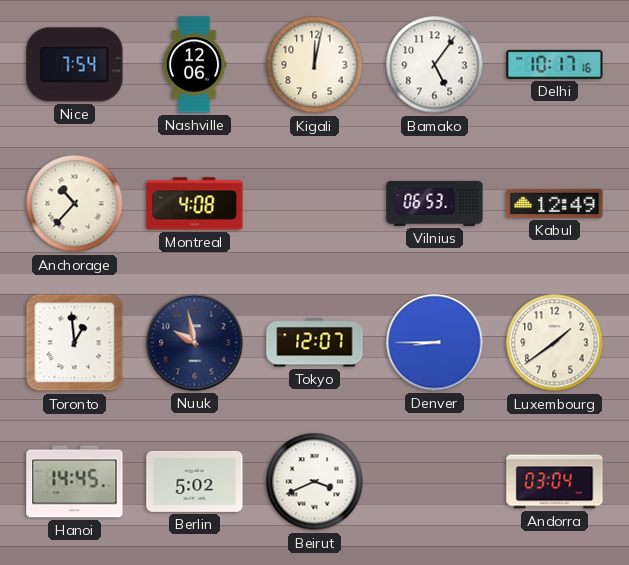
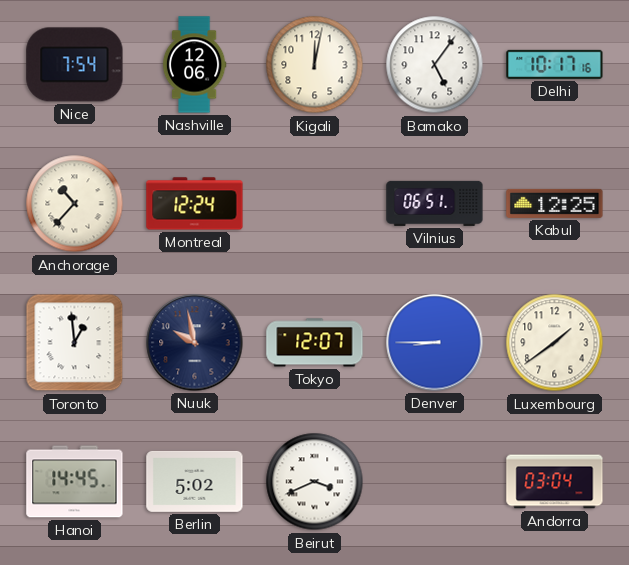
Montreal: 4:08 -> 12:24
Vilnius: 06:53 -> 06:51
Kabul: 12:49 -> 12:25
